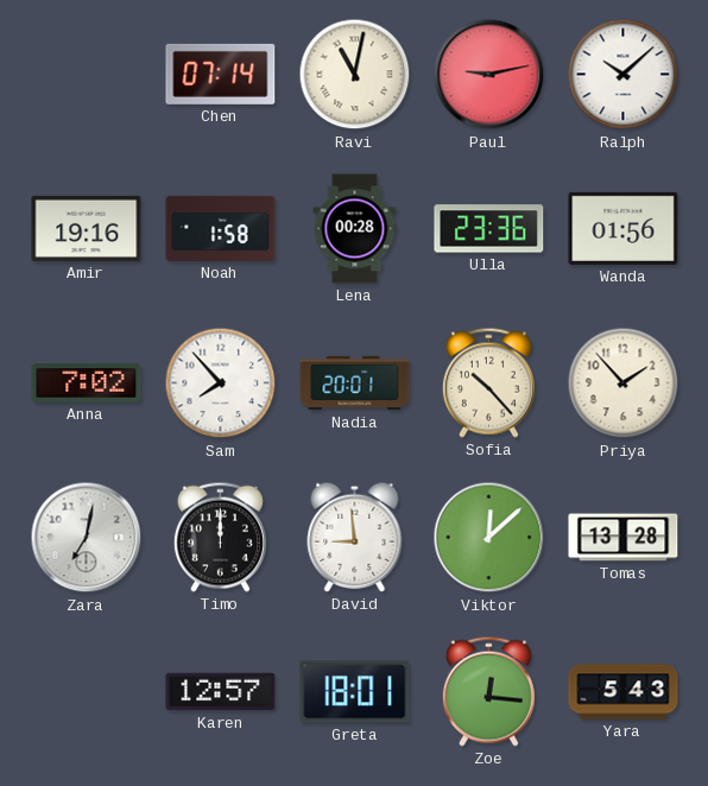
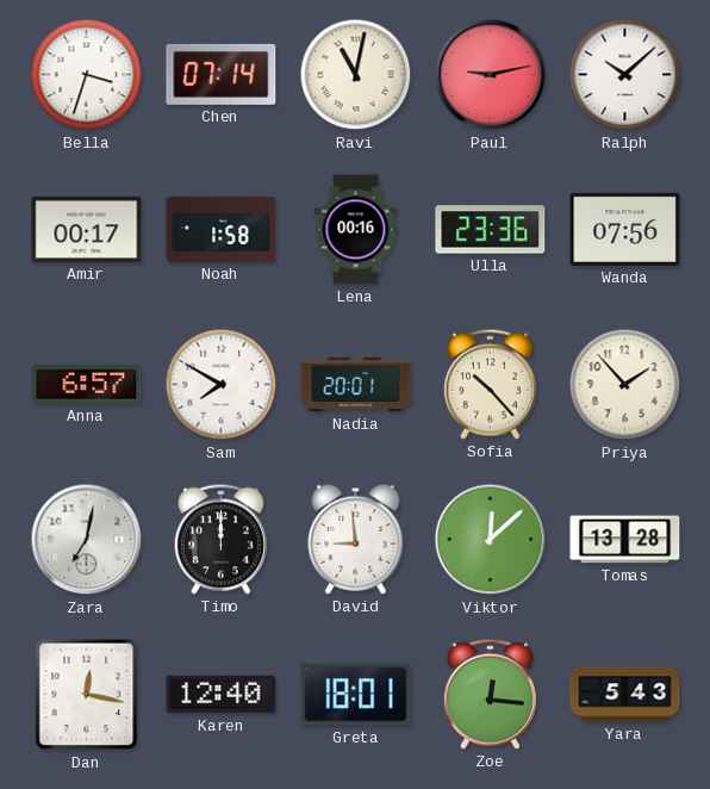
Bella: none -> 3:33
Amir: 19:16 -> 00:17
Lena: 00:28 -> 00:16
Wanda: 01:56 -> 07:56
Anna: 7:02 -> 6:57
Sam: 7:53 -> 7:50
Dan: none -> 12:17
Karen: 12:57 -> 12:40
